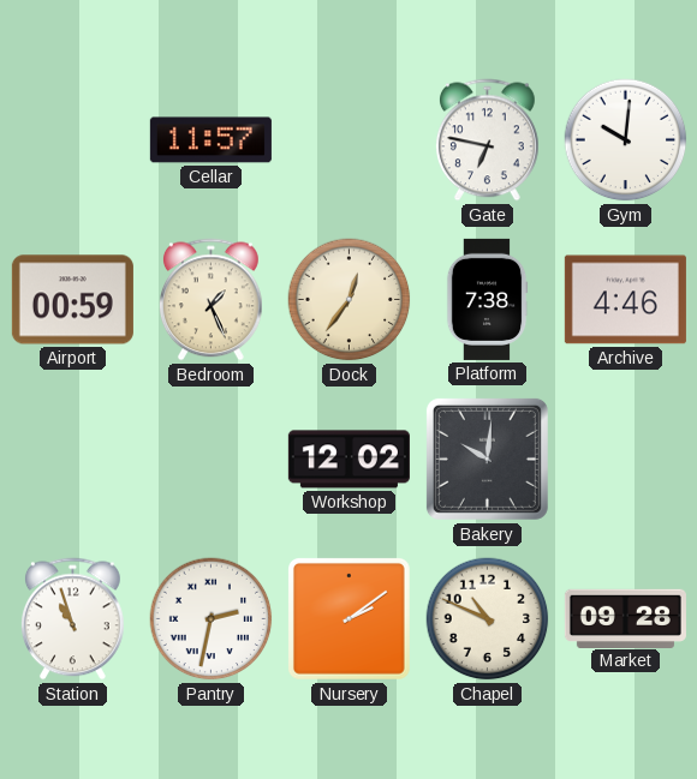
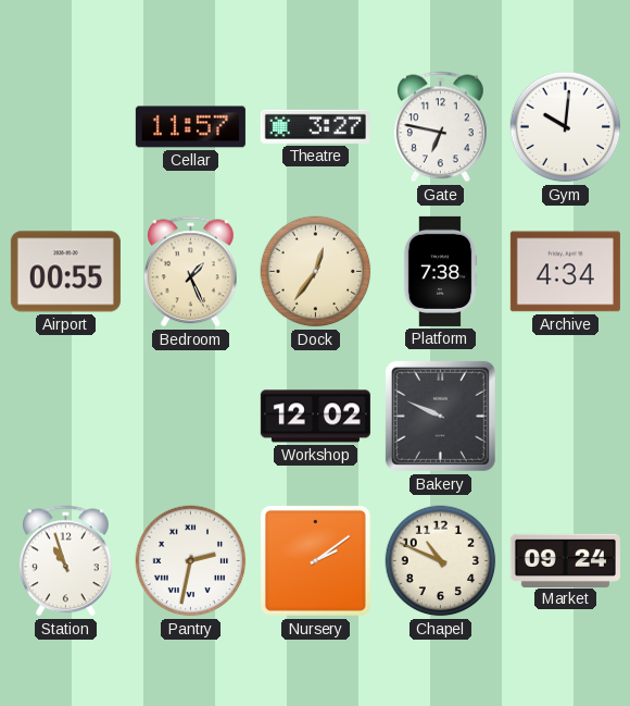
Theatre: none -> 3:27
Airport: 00:59 -> 00:55
Archive: 4:46 -> 4:34
Bakery: 10:01 -> 9:49
Market: 09:28 -> 09:24
